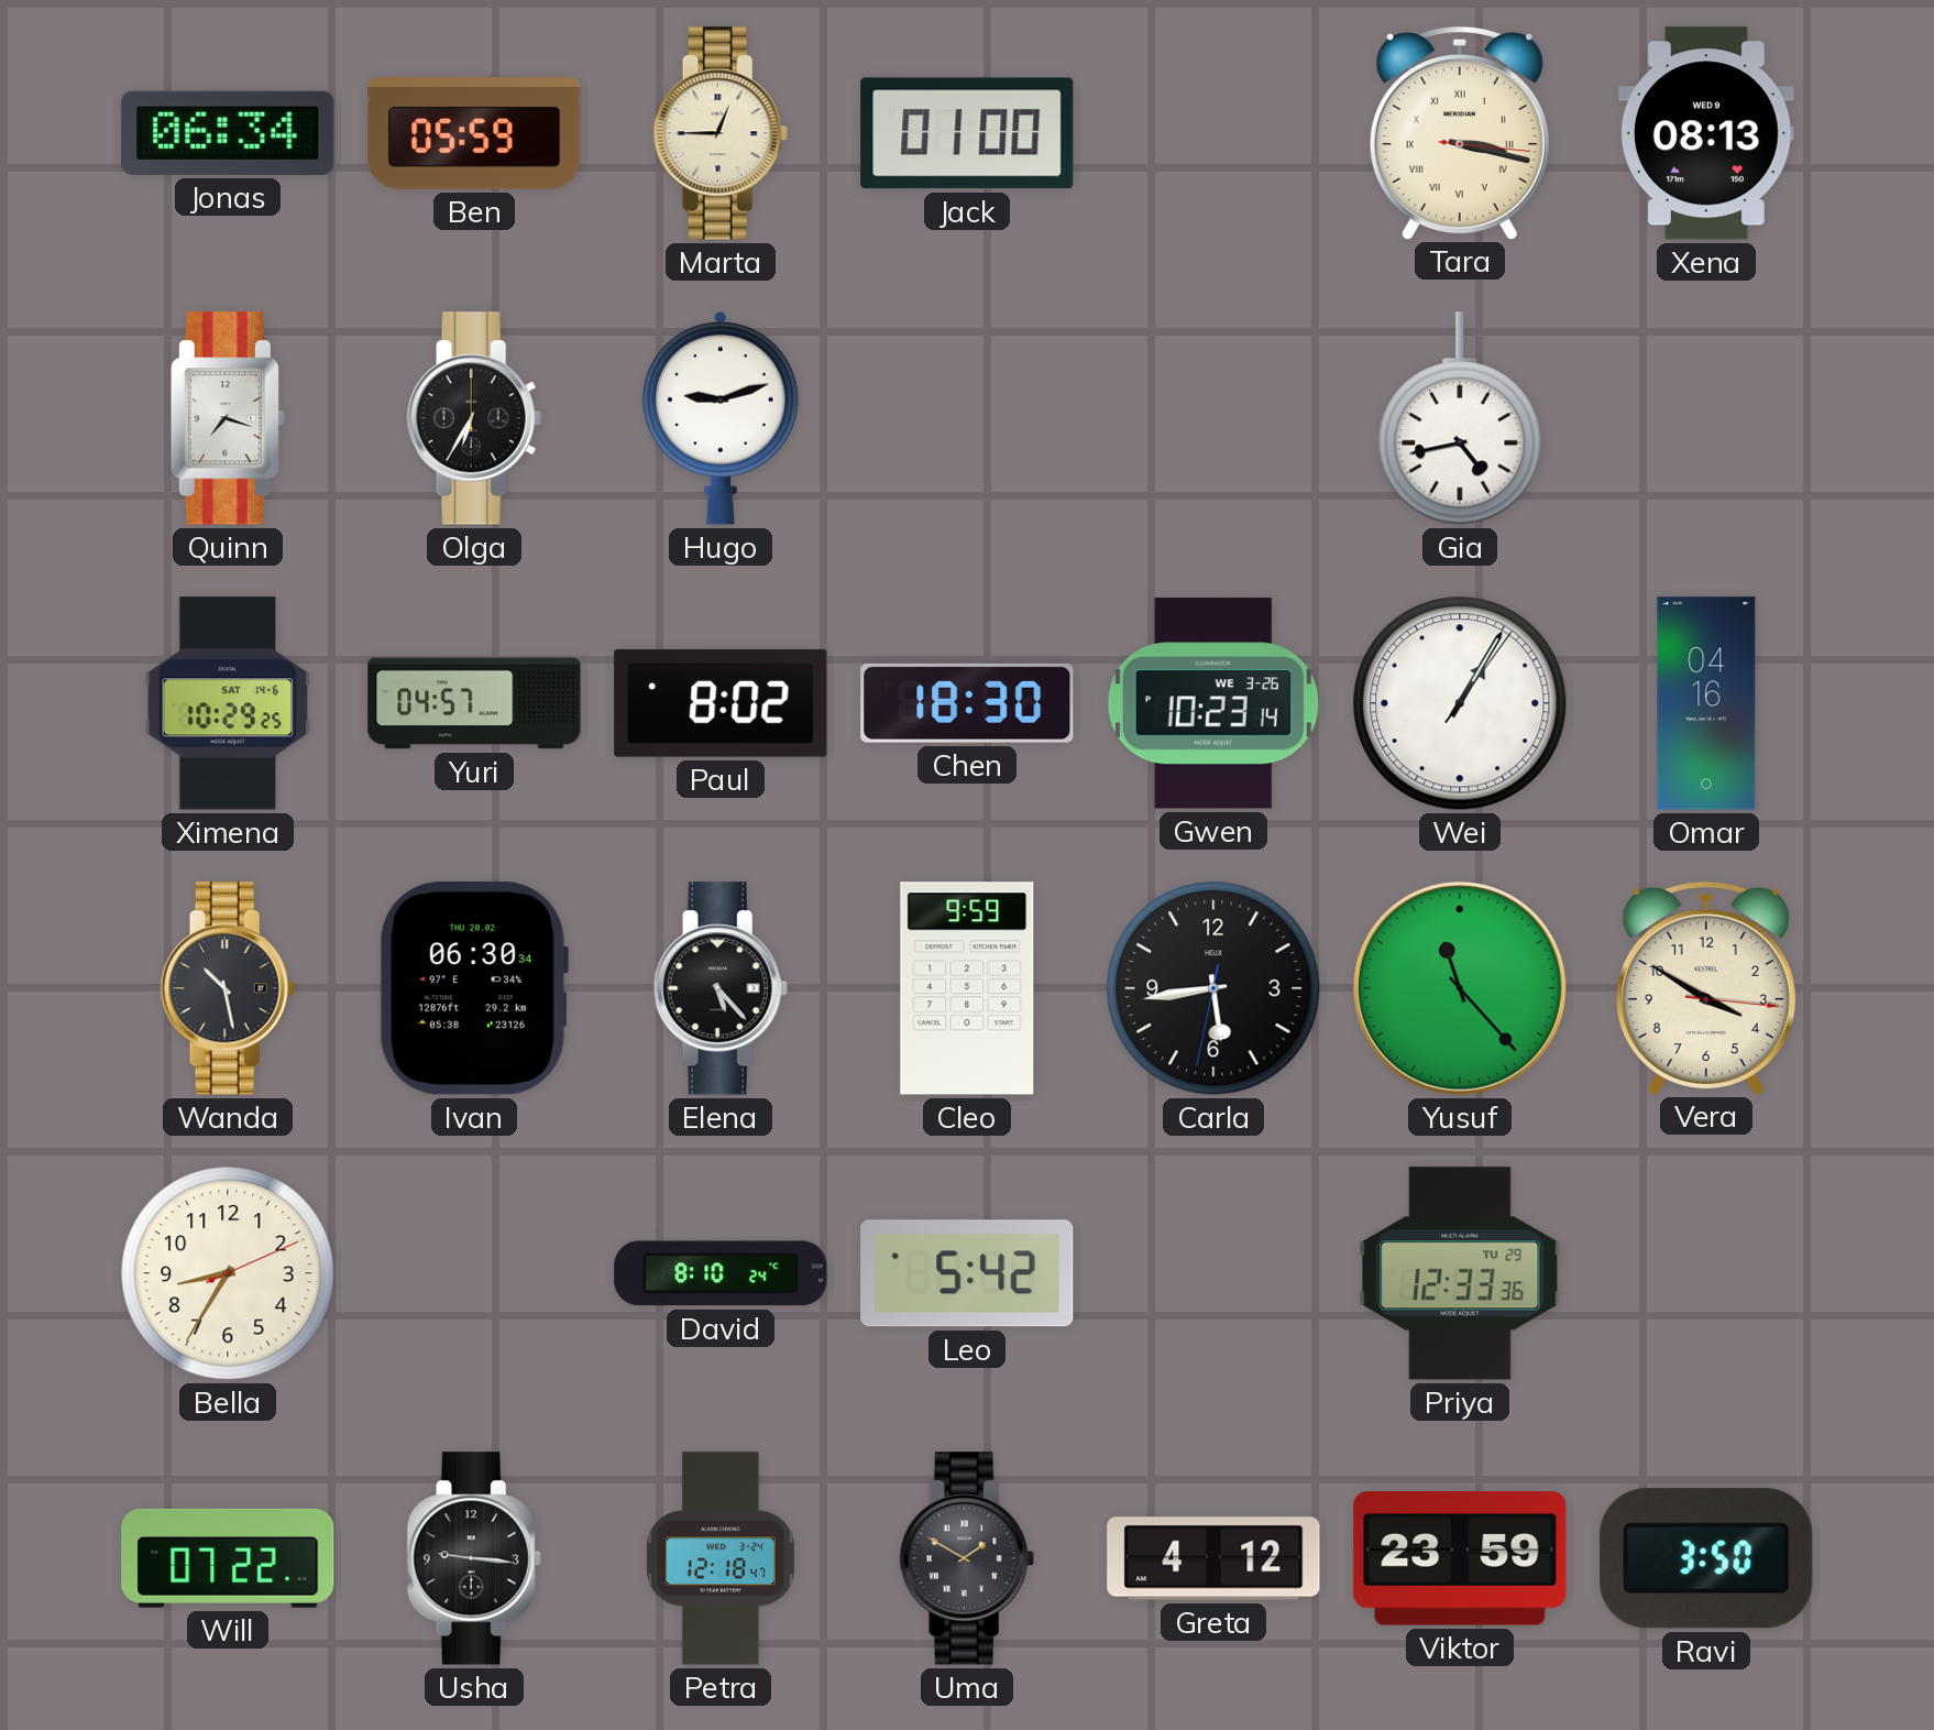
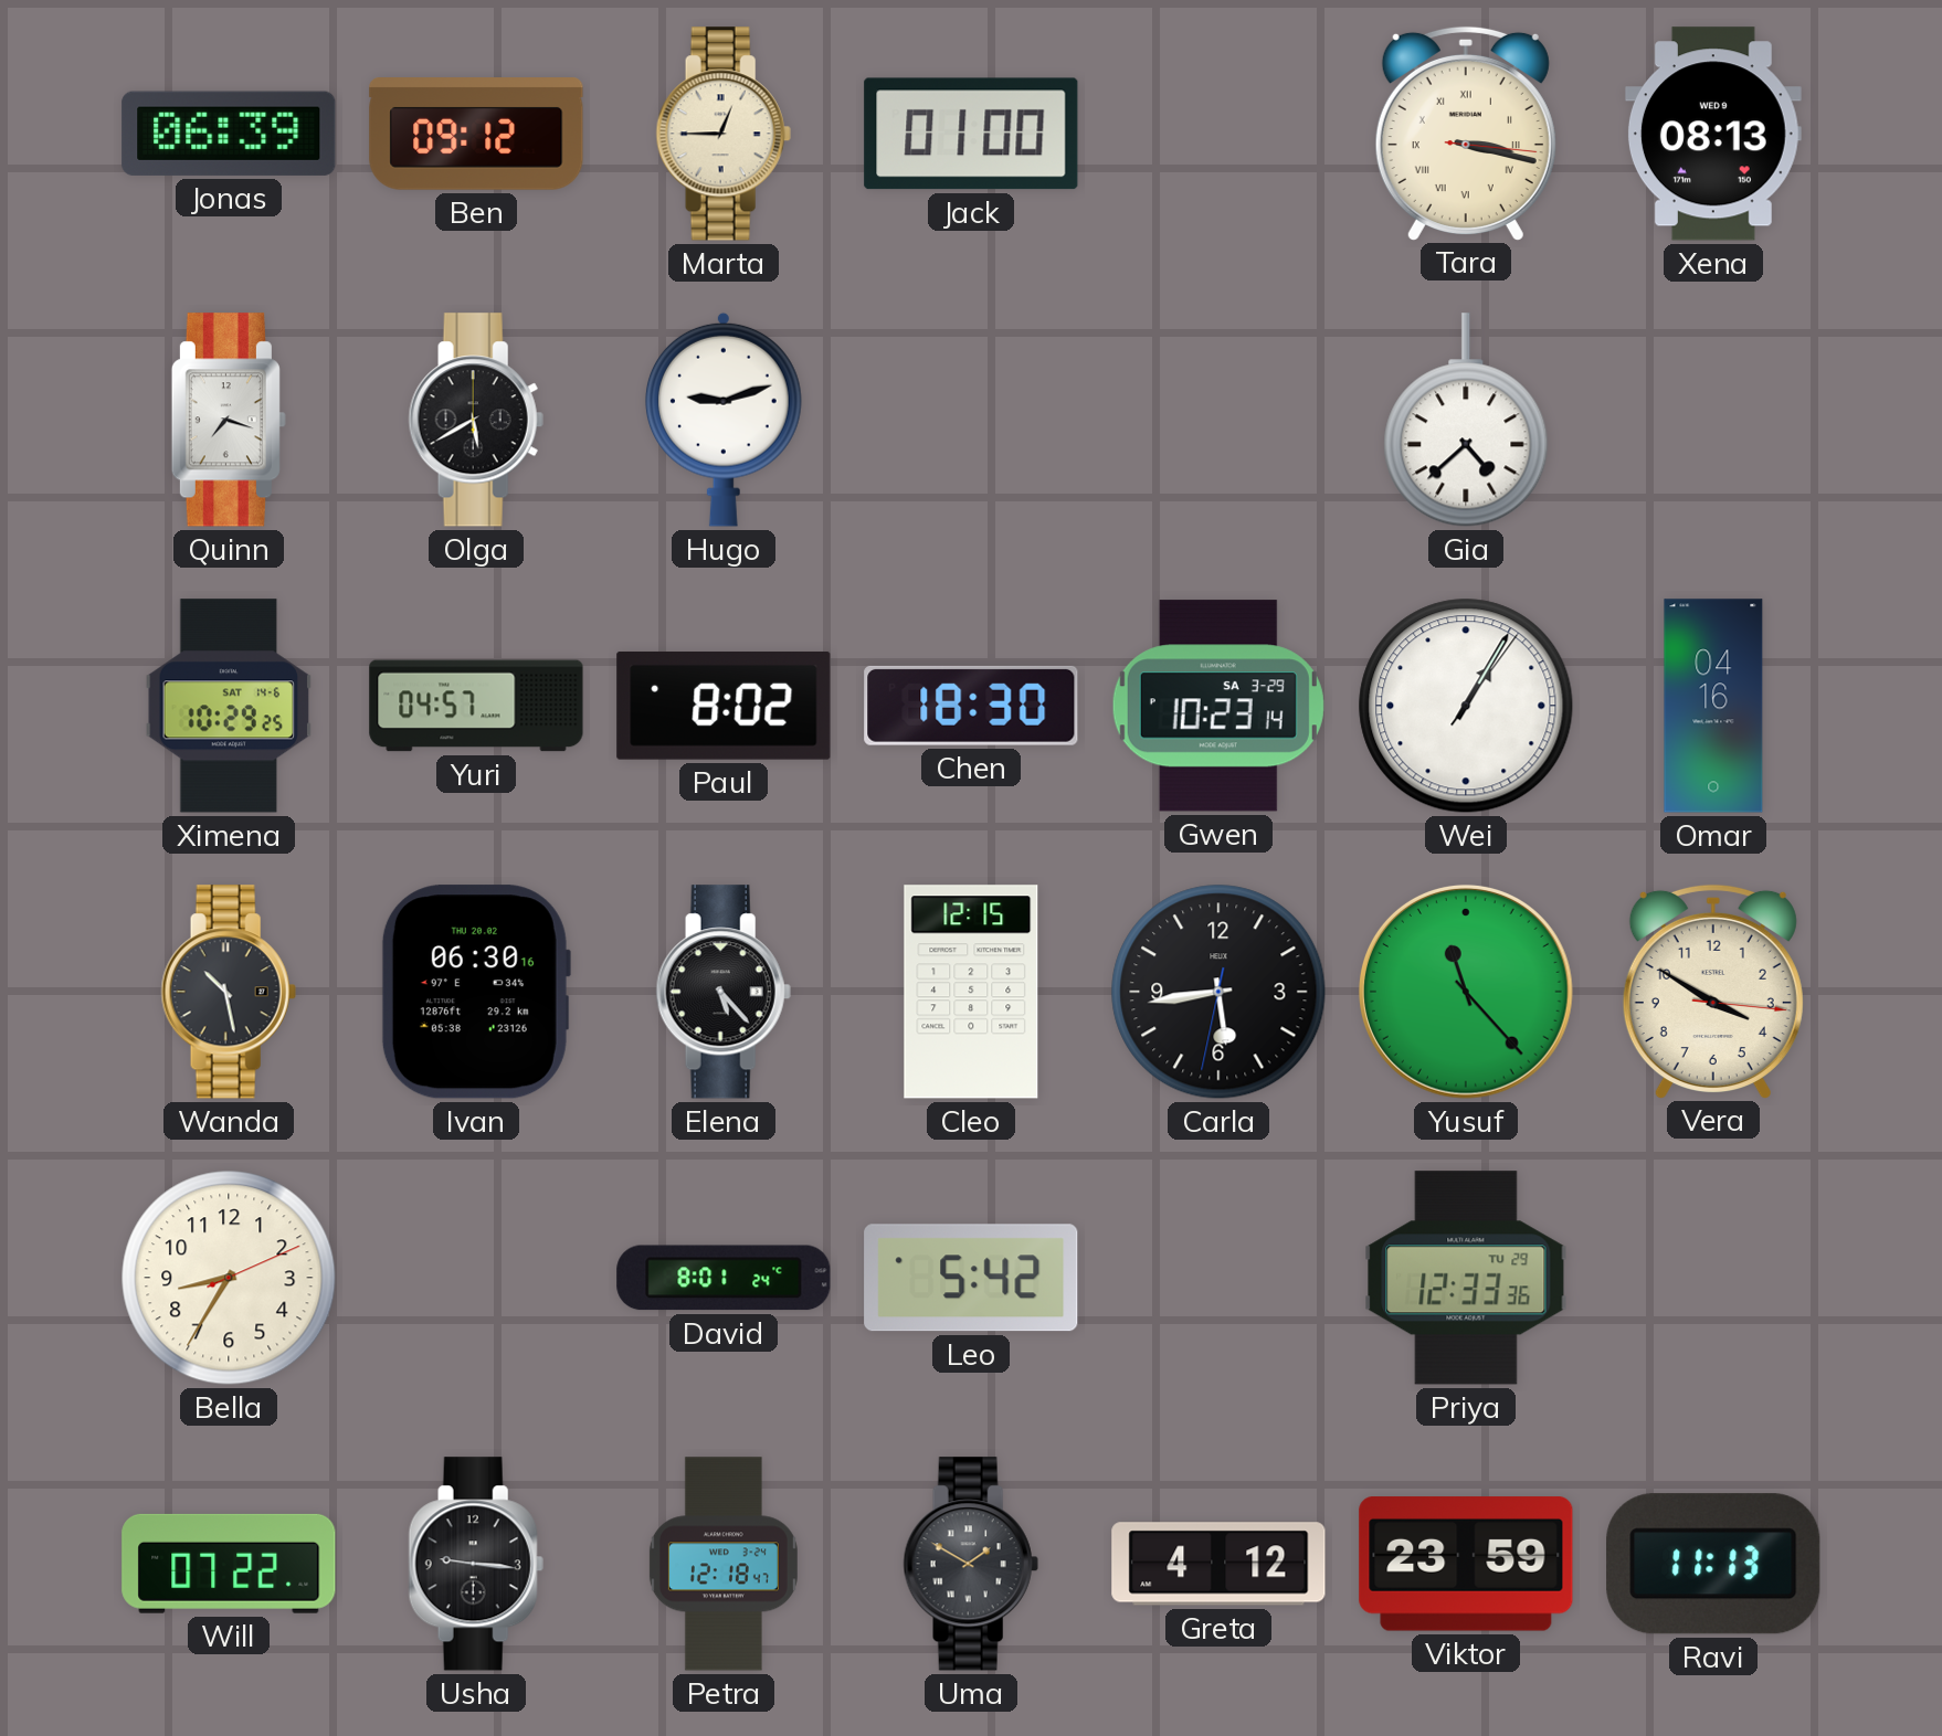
Jonas: 06:34 -> 06:39
Ben: 05:59 -> 09:12
Olga: 6:35 -> 5:40
Gia: 4:43 -> 4:38
Gwen date: WE 3-26 -> SA 3-29
Ivan: 06:30:34 -> 06:30:16
Cleo: 9:59 -> 12:15
David: 8:10 -> 8:01
Ravi: 3:50 -> 11:13
